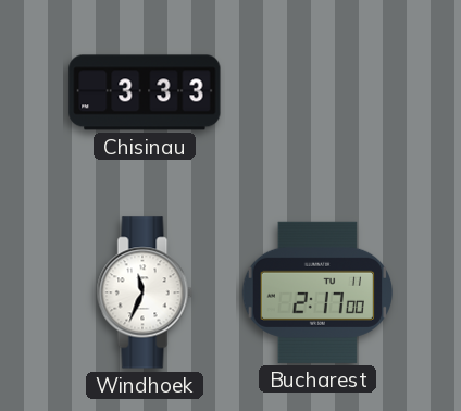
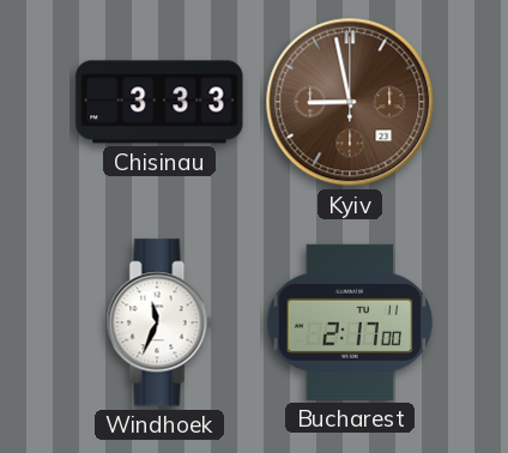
Kyiv: none -> 8:58
